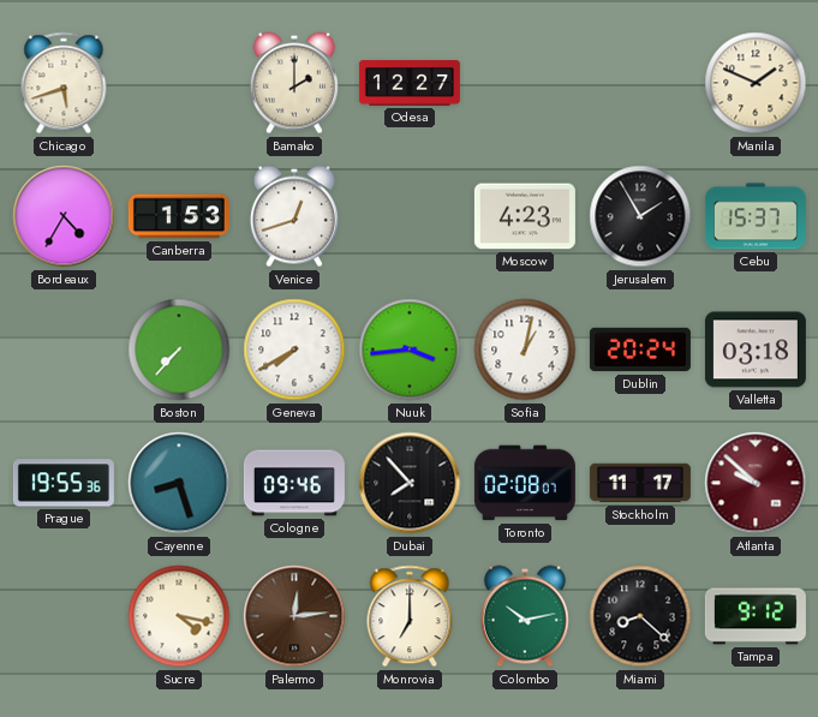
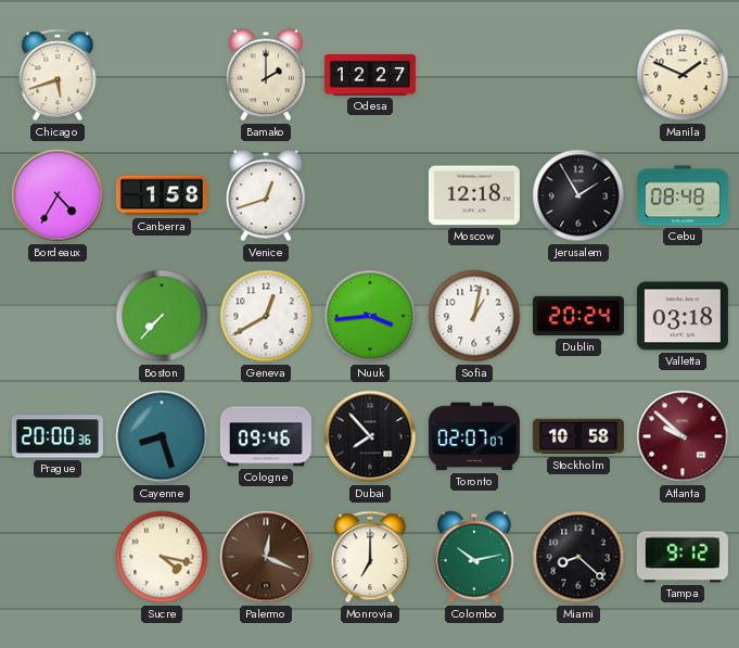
Canberra: 1:53 -> 1:58
Moscow: 4:23 -> 12:18
Cebu: 15:37 -> 08:48
Geneva: 7:40 -> 12:40
Prague: 19:55 -> 20:00
Toronto: 02:08 -> 02:07
Stockholm: 11:17 -> 10:58
Palermo: 12:14 -> 12:19
